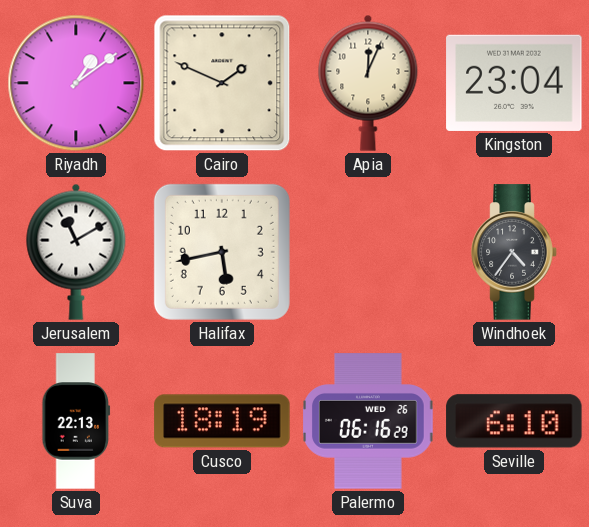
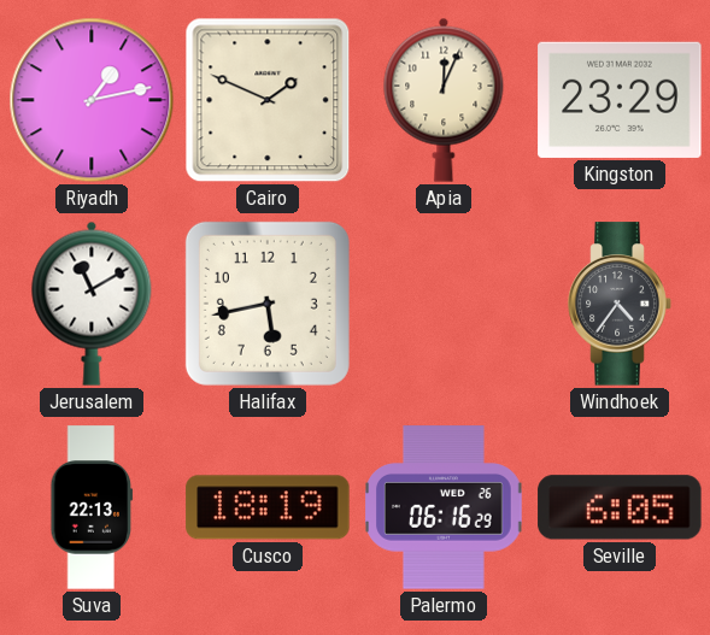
Riyadh: 1:09 -> 1:13
Kingston: 23:04 -> 23:29
Seville: 6:10 -> 6:05
